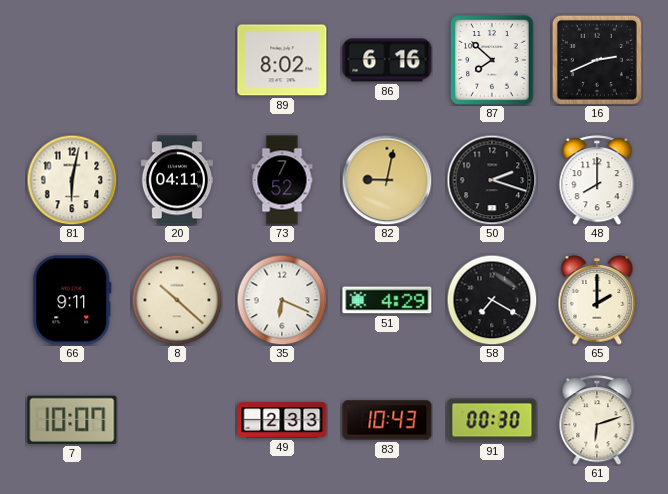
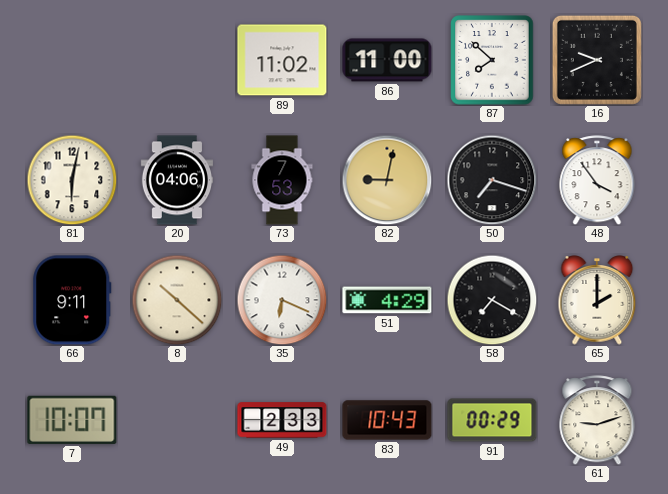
89: 8:02 -> 11:02
86: 6:16 -> 11:00
16: 2:41 -> 9:41
20: 04:11 -> 04:06
73: 7:52 -> 7:53
50: 2:18 -> 7:18
48: 8:00 -> 3:54
91: 00:30 -> 00:29
61: 6:12 -> 9:12
